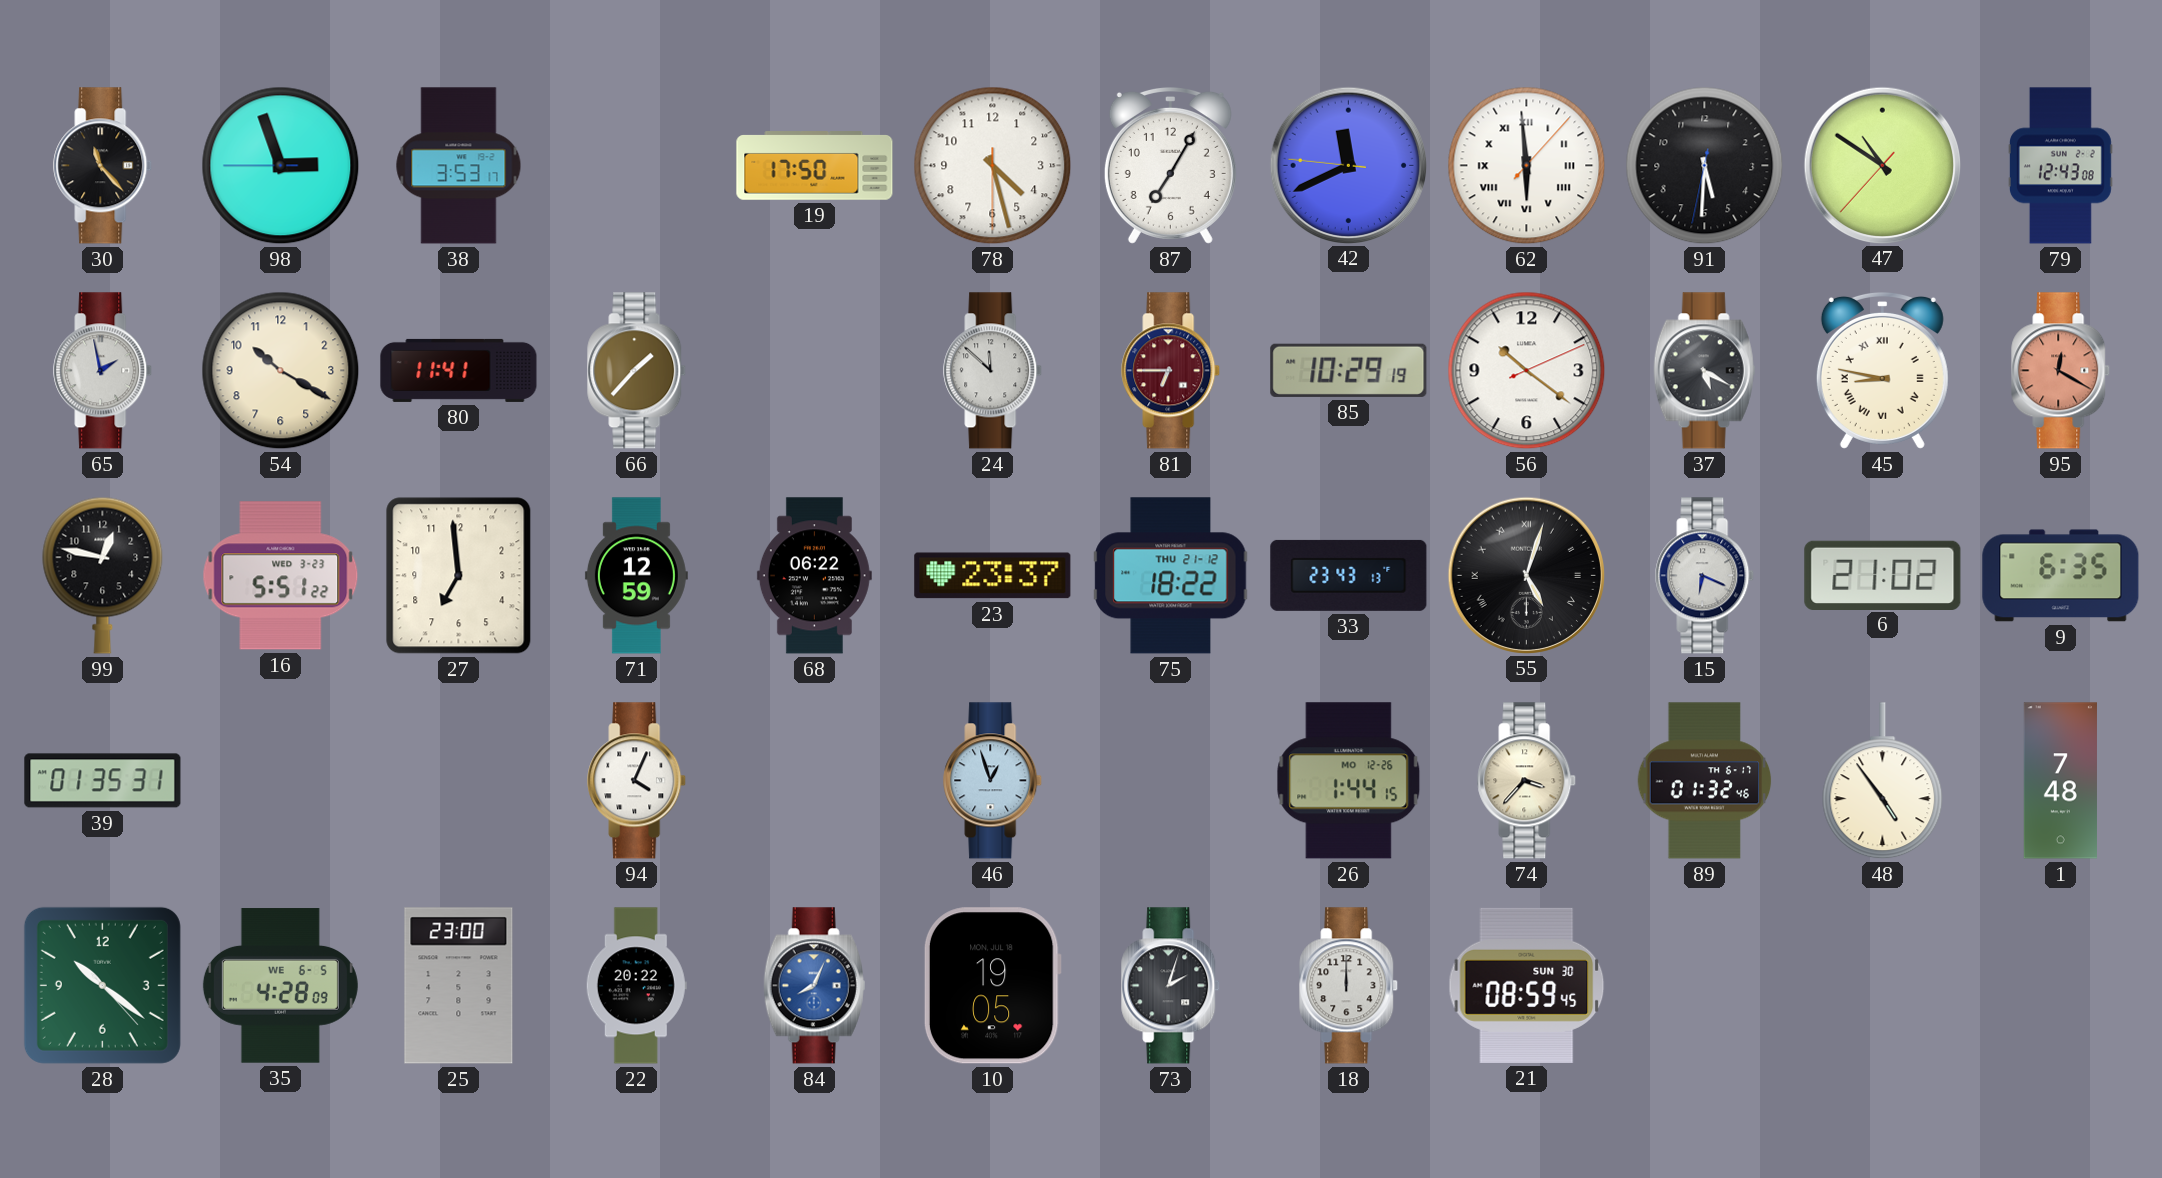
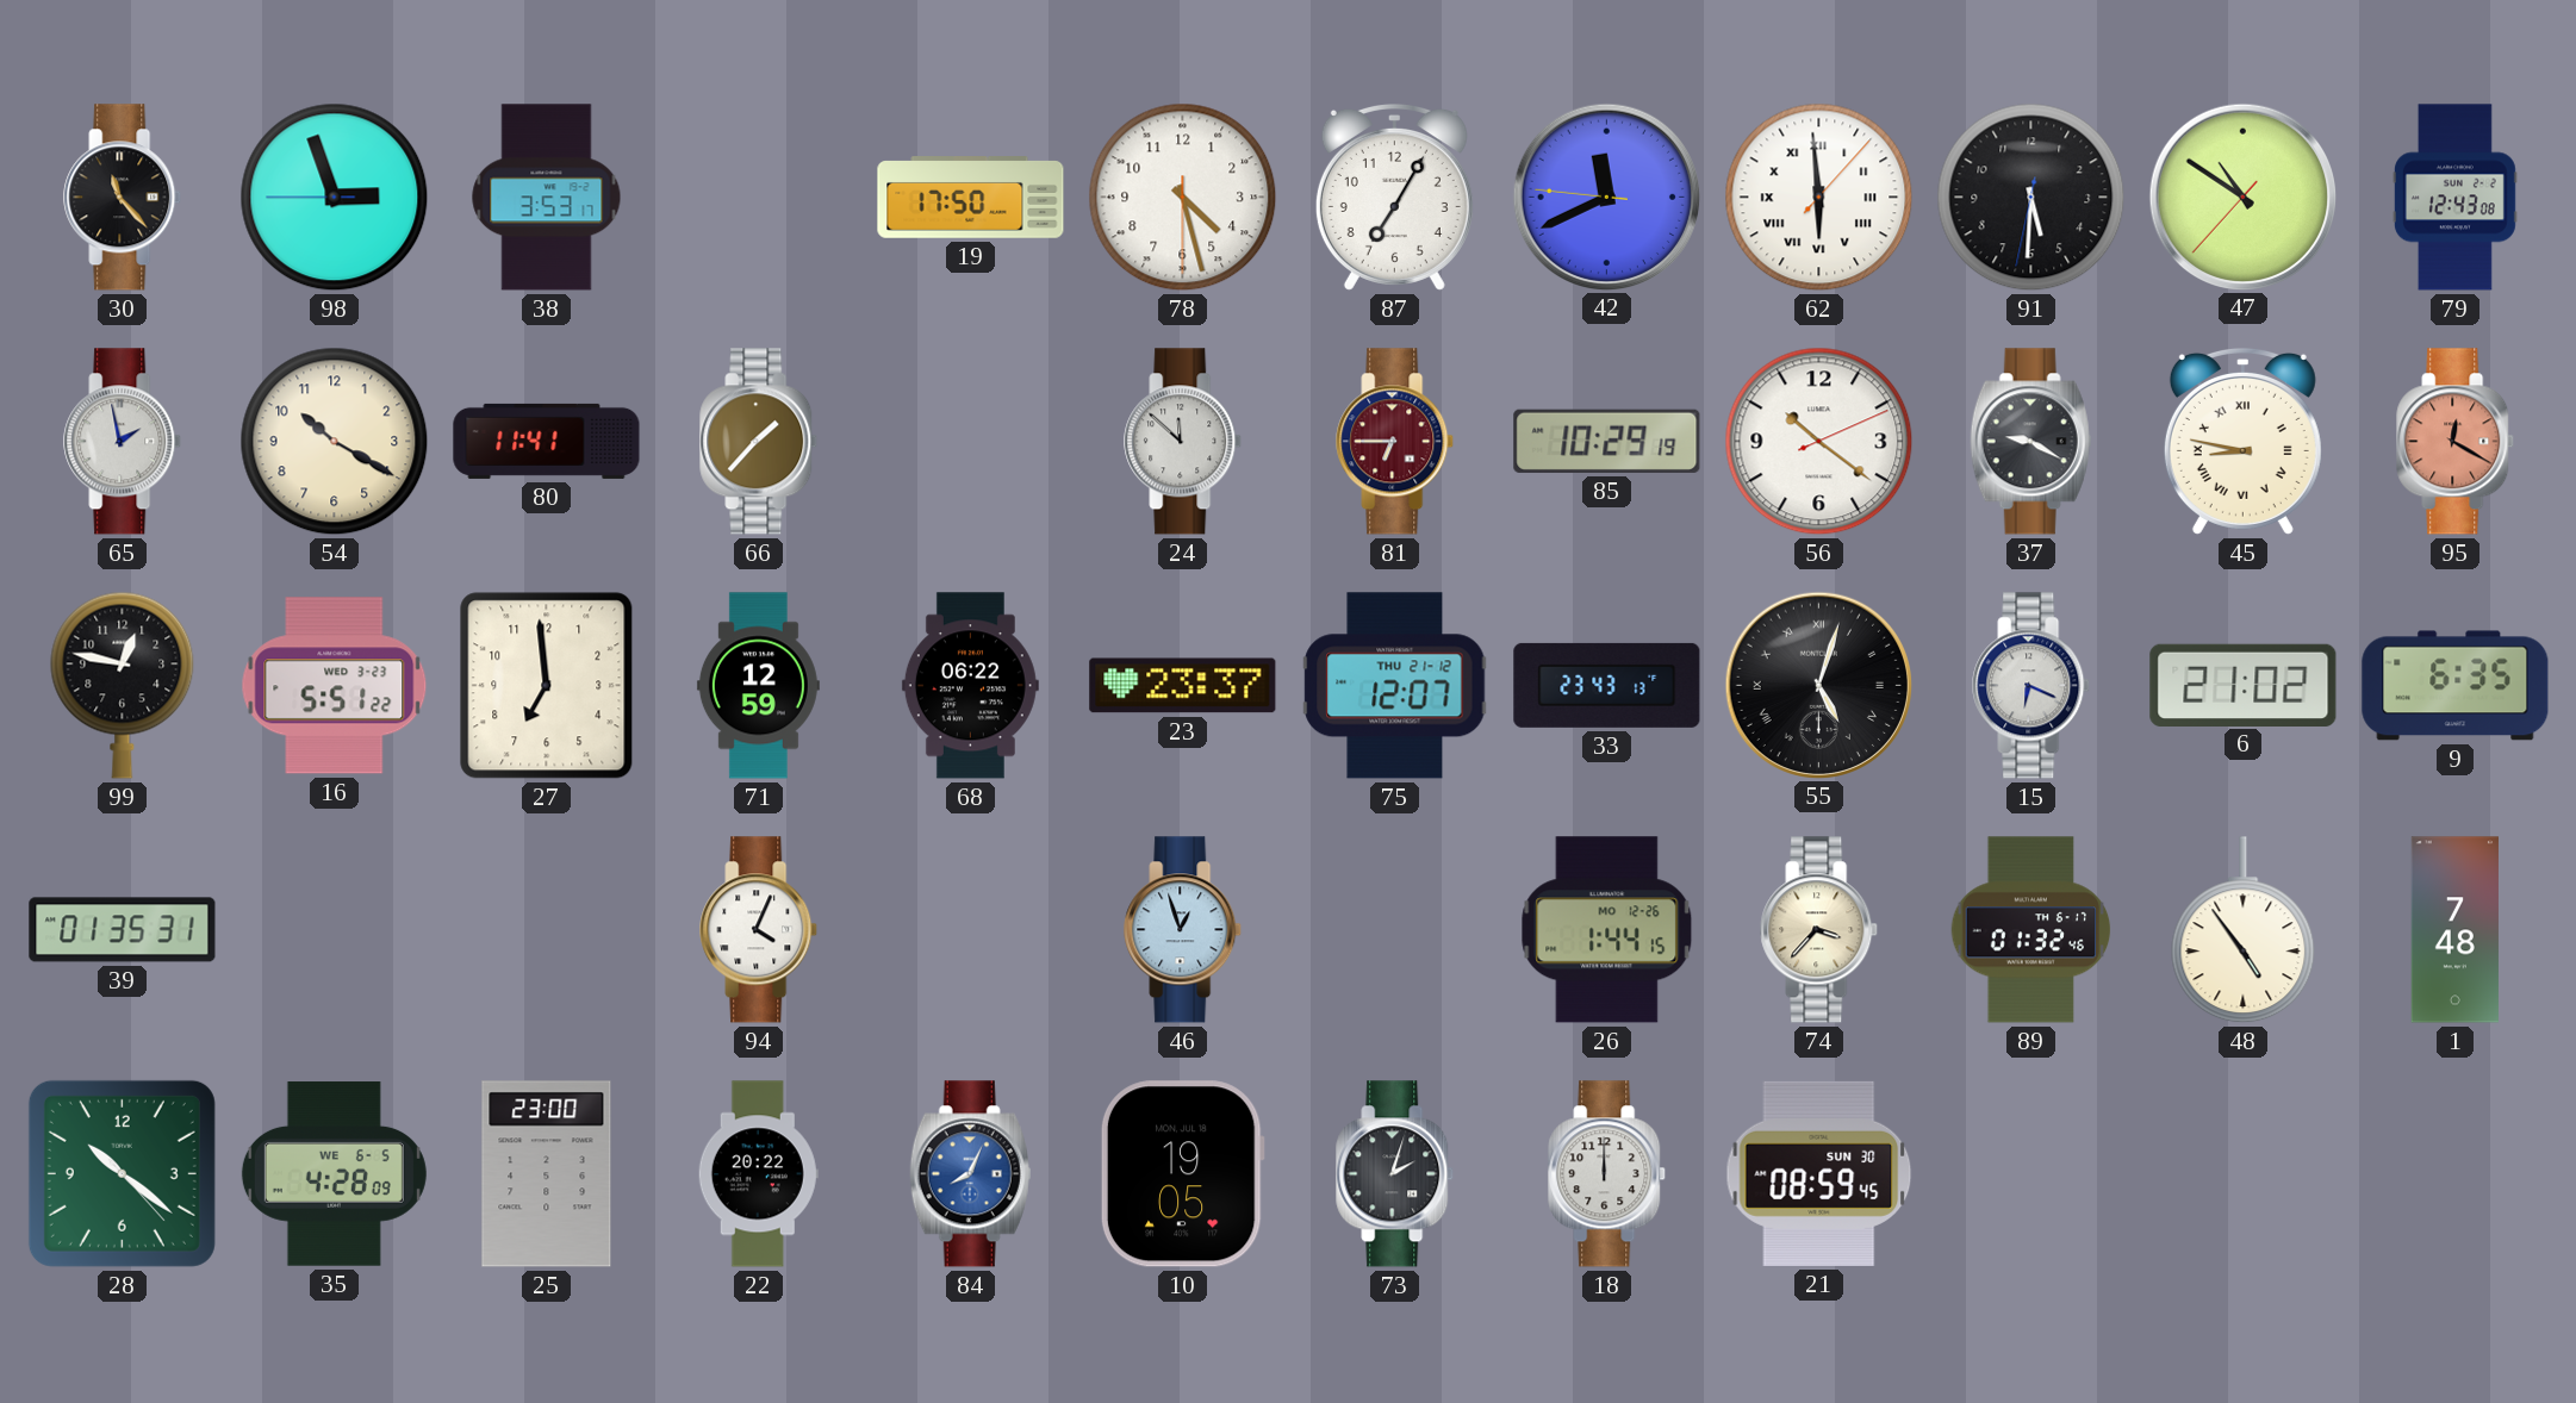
37: 5:20 -> 9:20
75: 18:22 -> 12:07
